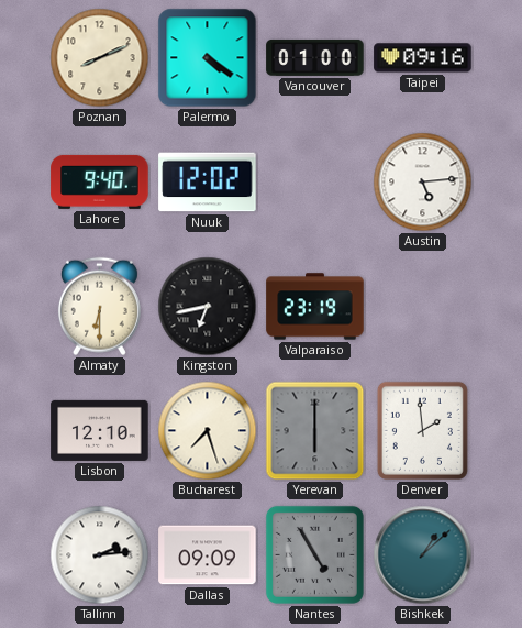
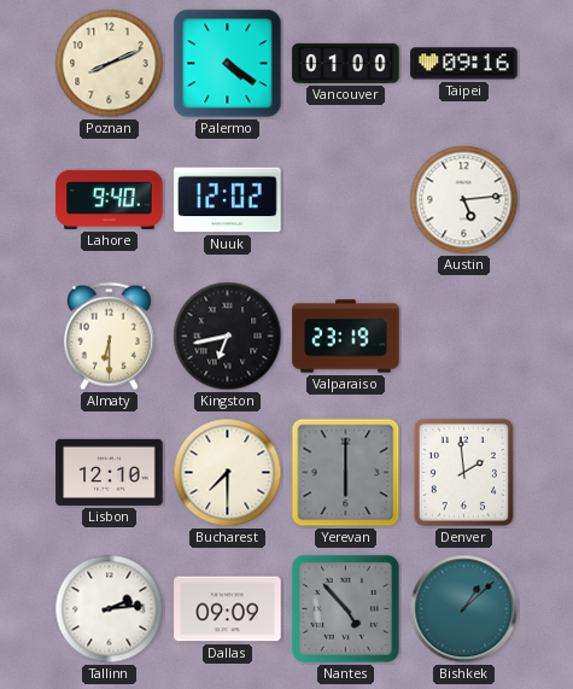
Bucharest: 7:27 -> 7:30
Nantes: 4:55 -> 4:53
